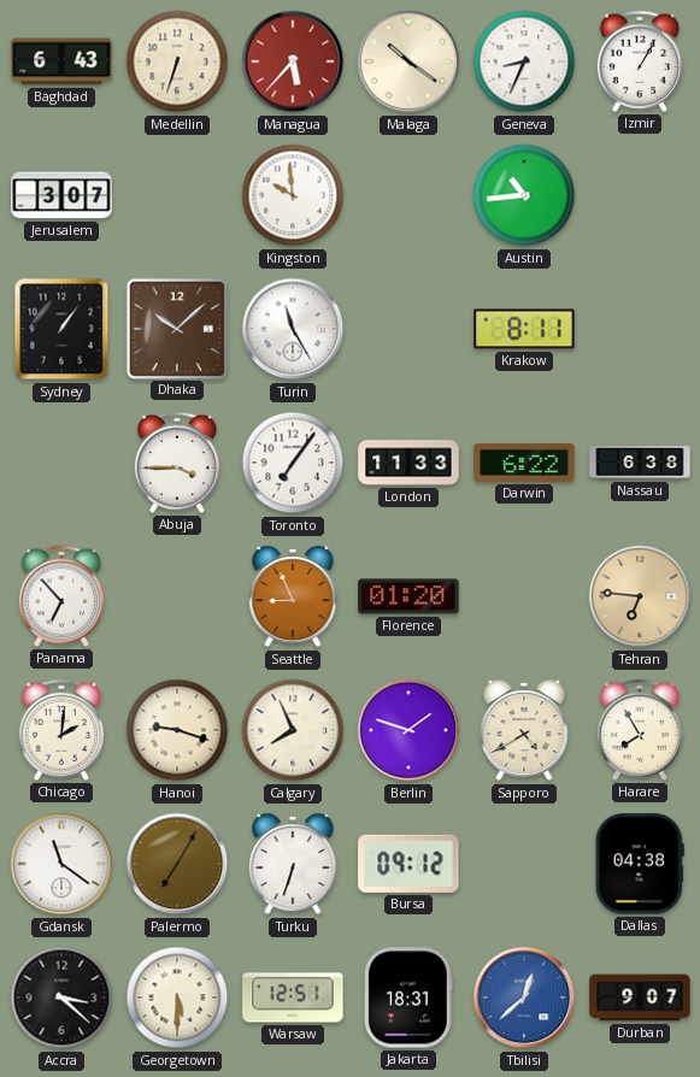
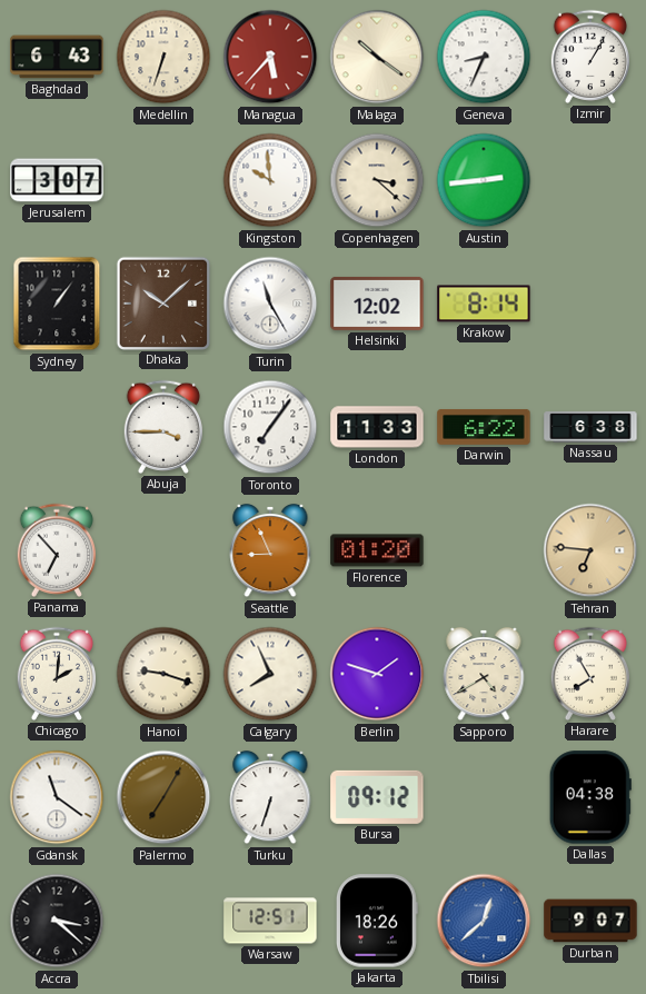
Copenhagen: none -> 3:22
Austin: 10:44 -> 2:44
Helsinki: none -> 12:02
Krakow: 8:11 -> 8:14
Georgetown: 5:30 -> none
Jakarta: 18:31 -> 18:26
